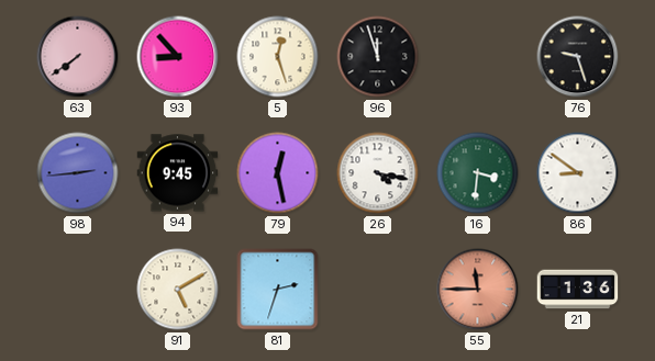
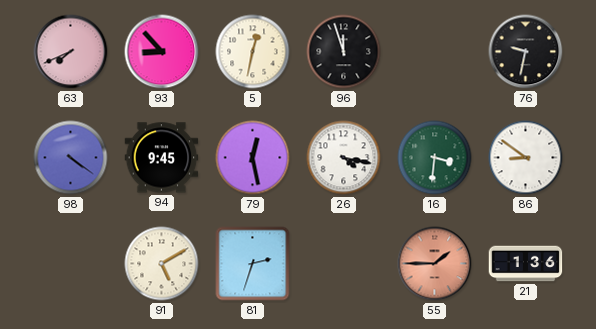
63: 7:39 -> 7:41
5: 12:27 -> 12:32
76: 9:27 -> 9:32
98: 2:44 -> 4:21
55: 11:45 -> 1:45
